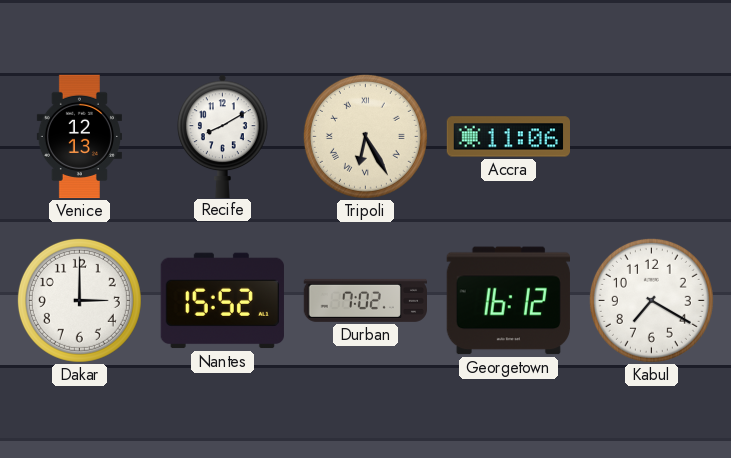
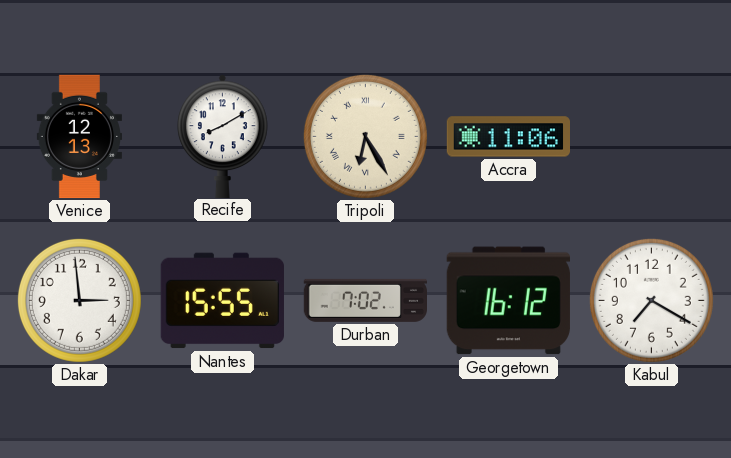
Dakar: 3:00 -> 2:59
Nantes: 15:52 -> 15:55
